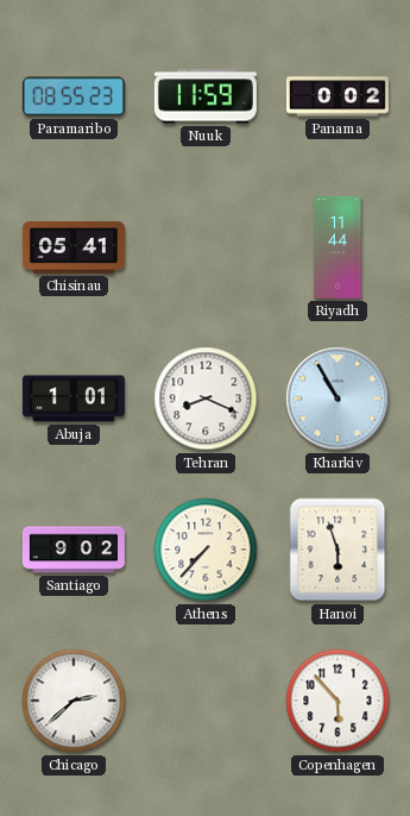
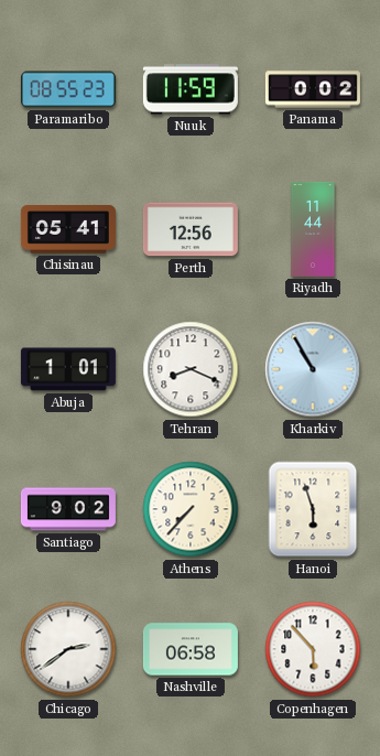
Perth: none -> 12:56
Chicago: 2:38 -> 2:39
Nashville: none -> 06:58
